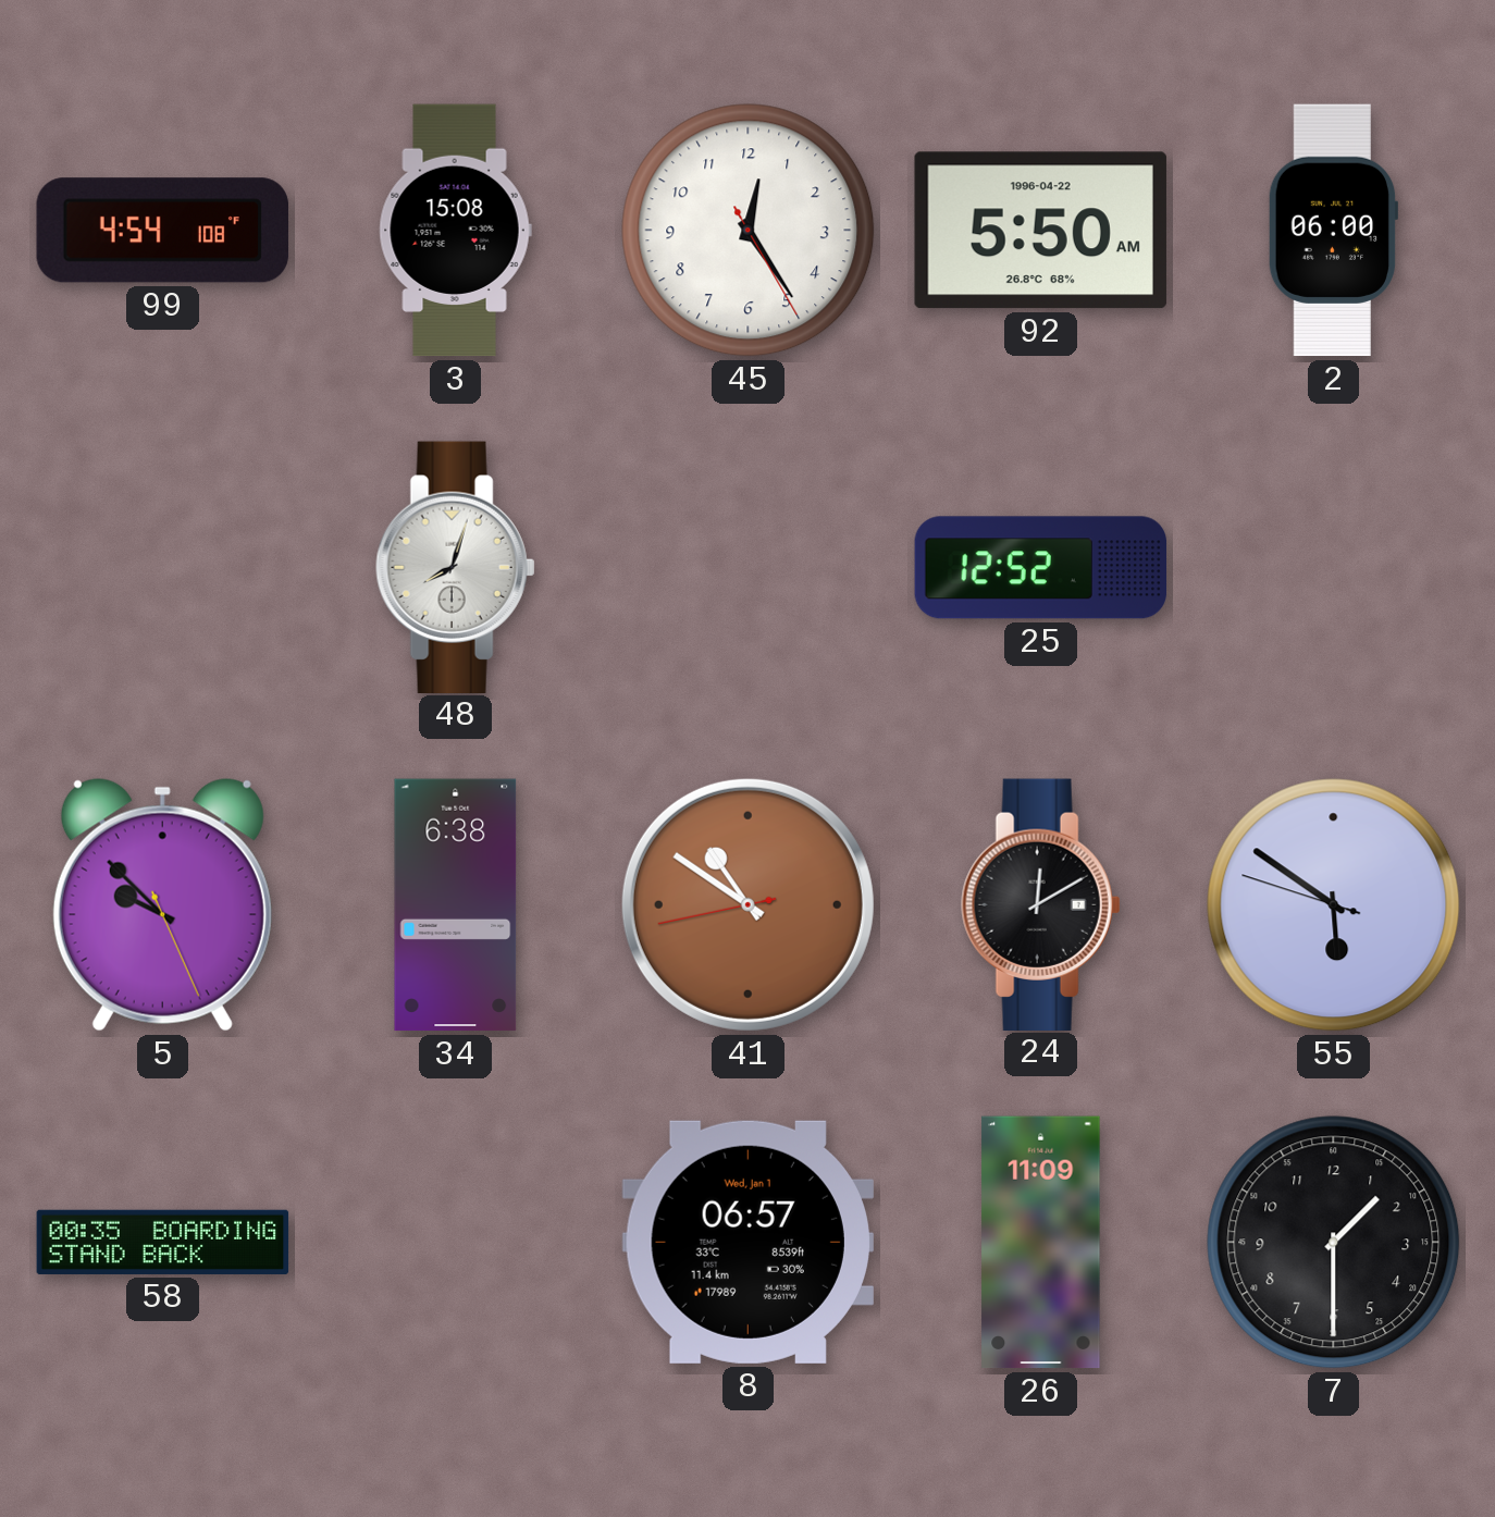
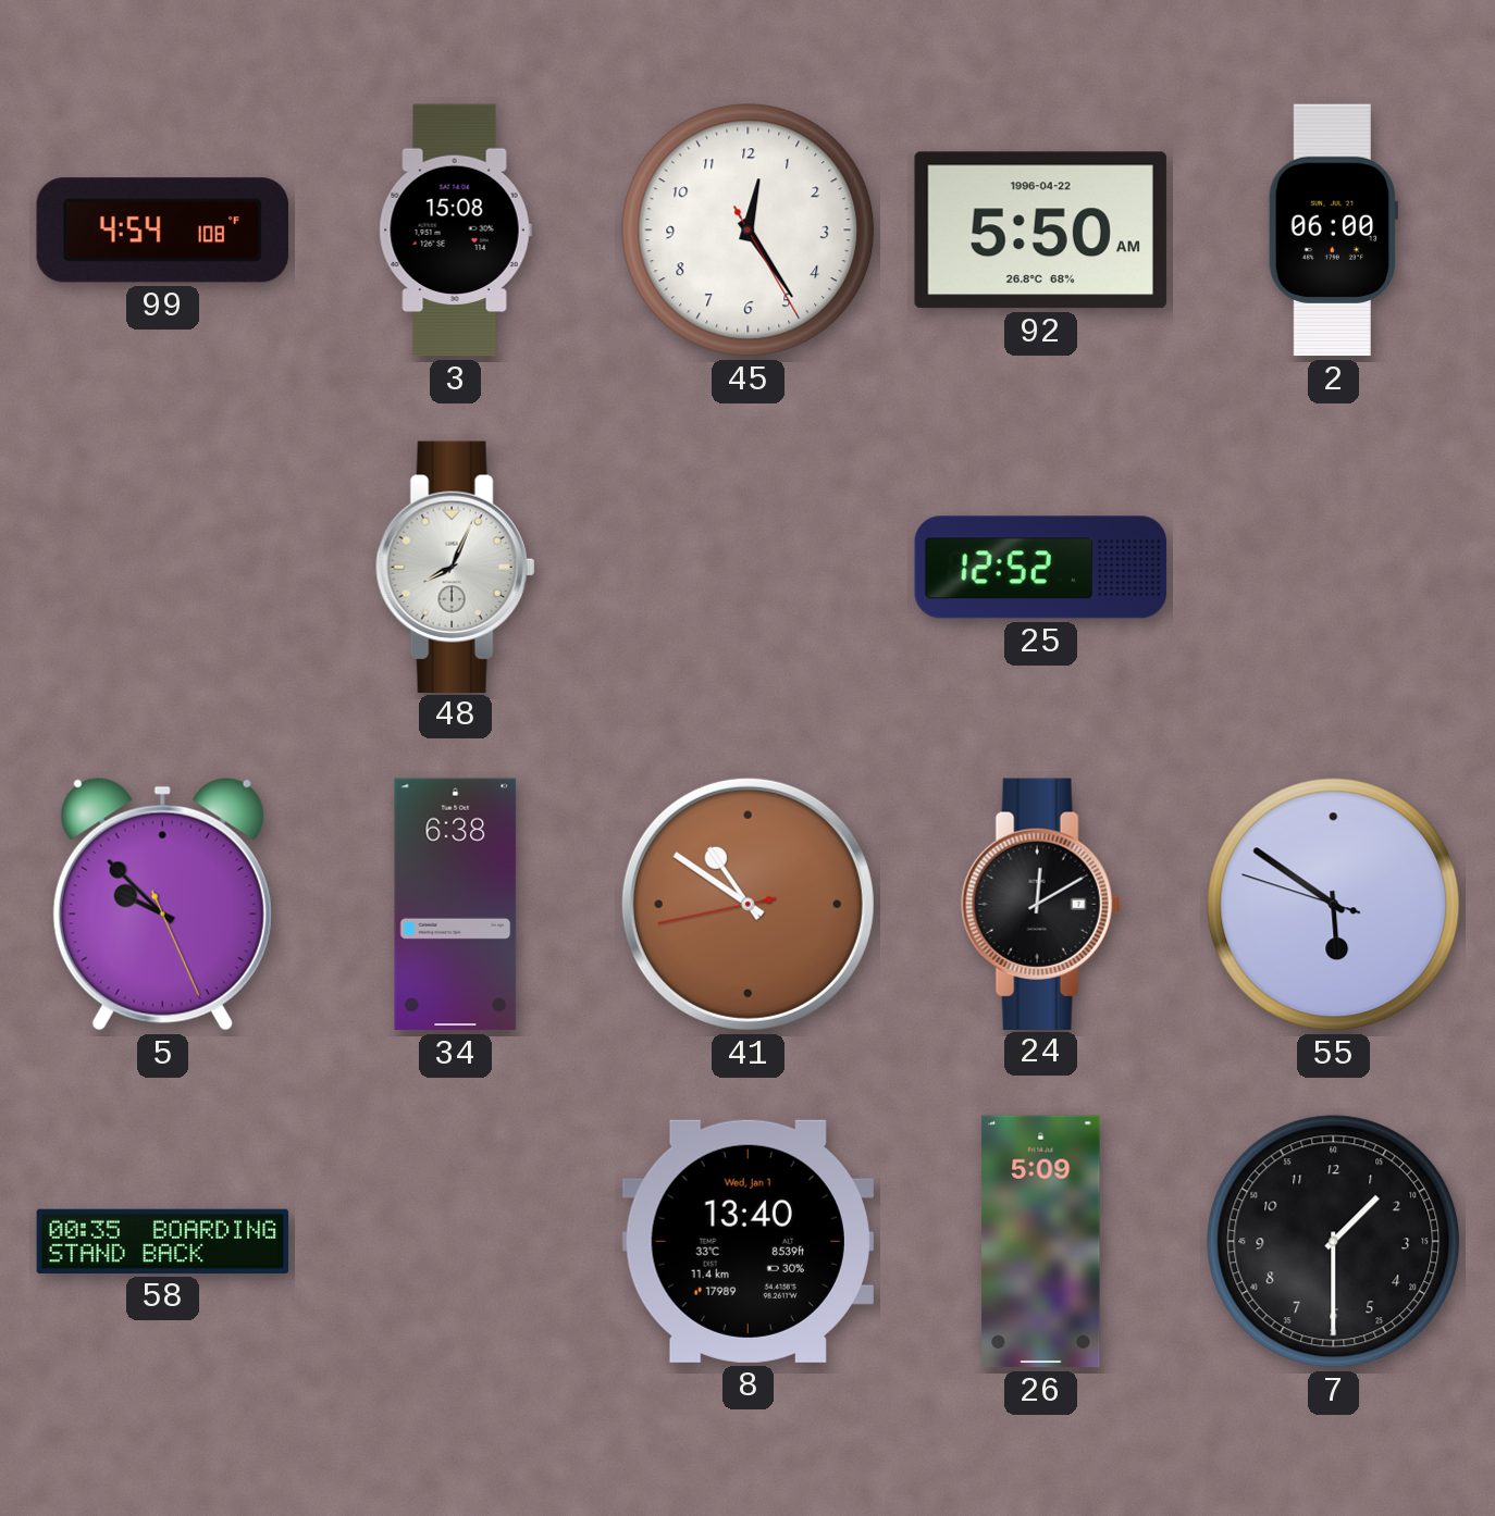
48: 8:03 -> 8:04
8: 06:57 -> 13:40
26: 11:09 -> 5:09
